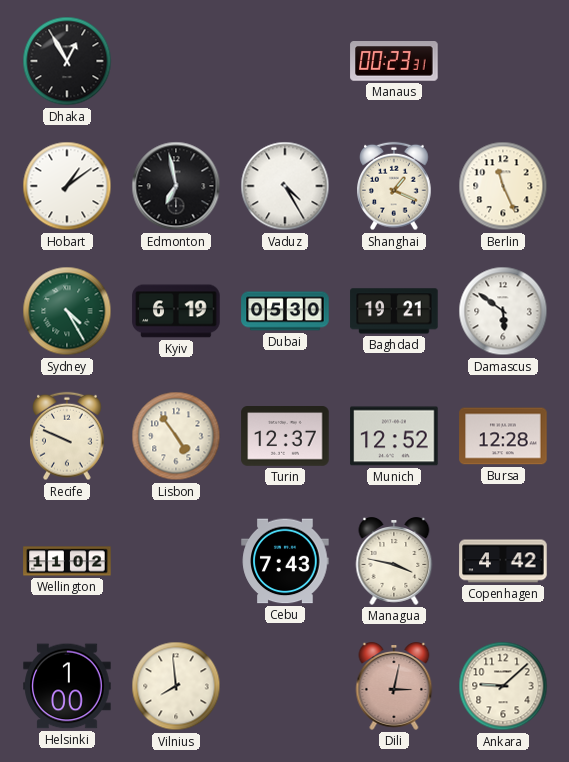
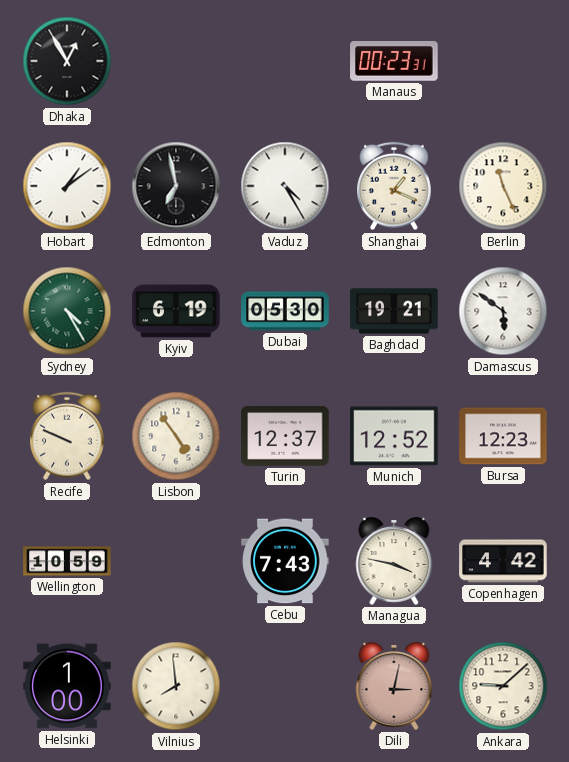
Bursa: 12:28 -> 12:23
Wellington: 11:02 -> 10:59
